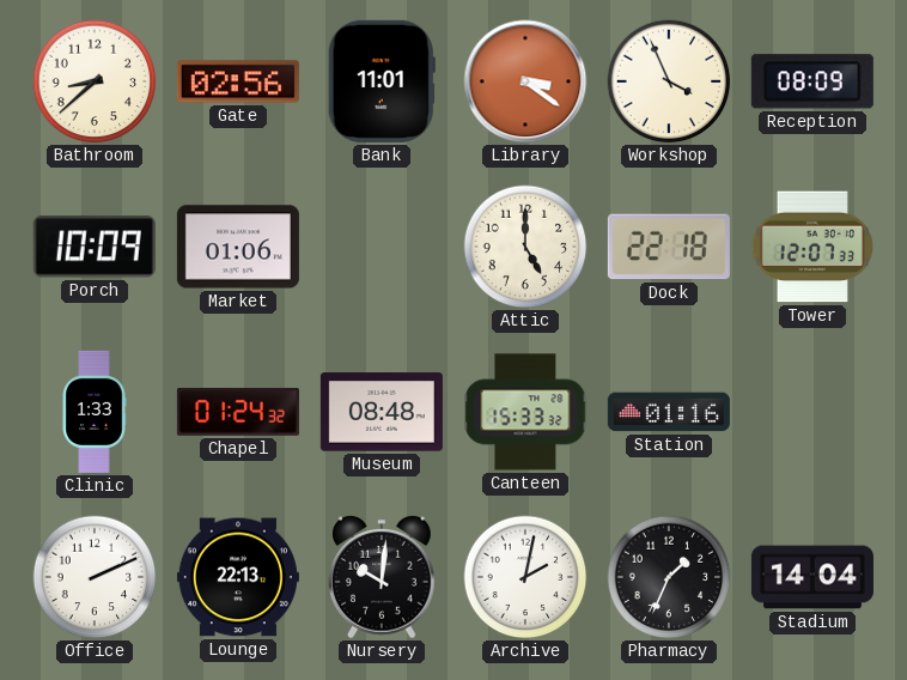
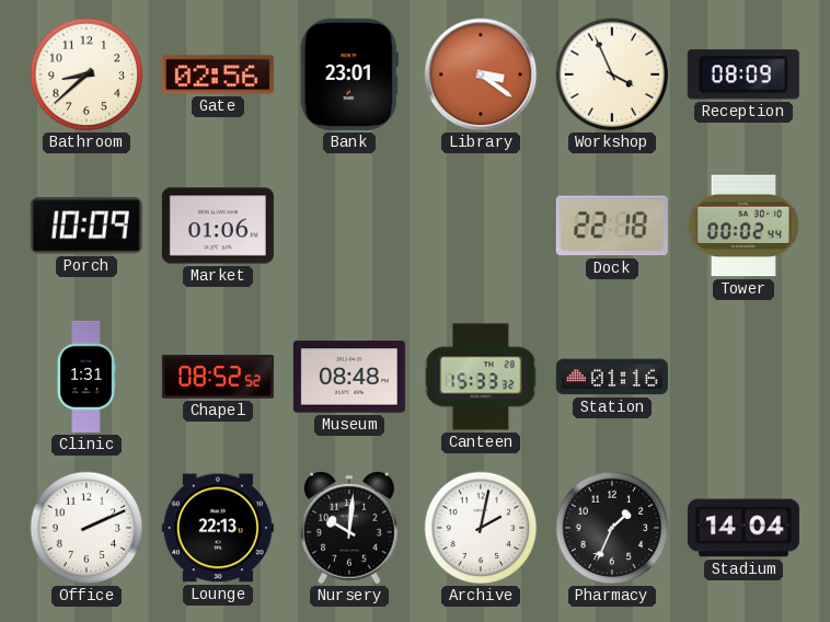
Bank: 11:01 -> 23:01
Attic: 5:00 -> none
Tower: 12:07 -> 00:02
Clinic: 1:33 -> 1:31
Chapel: 01:24 -> 08:52
